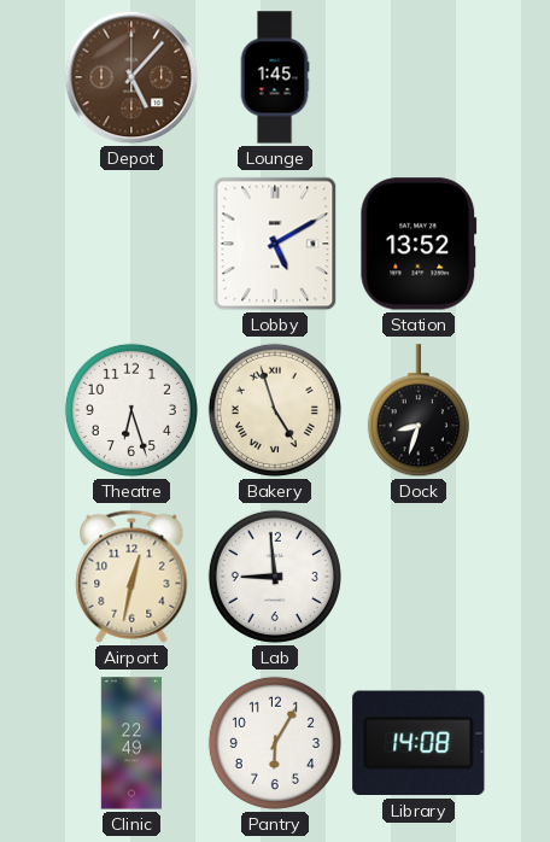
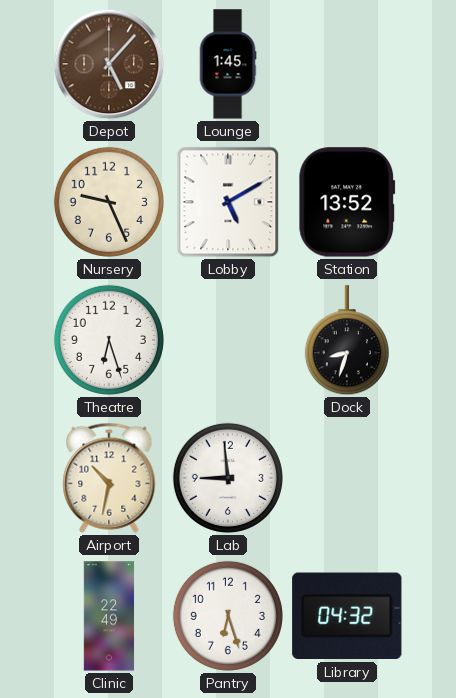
Nursery: none -> 9:26
Bakery: 4:57 -> none
Airport: 12:32 -> 10:32
Pantry: 6:05 -> 6:27
Library: 14:08 -> 04:32
